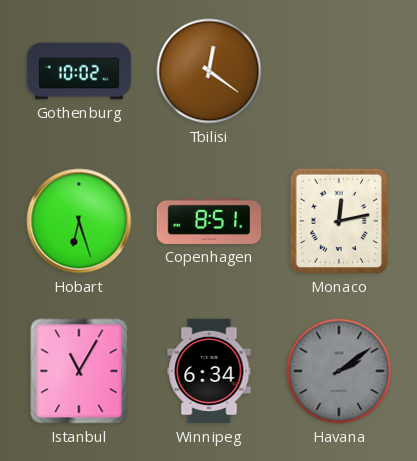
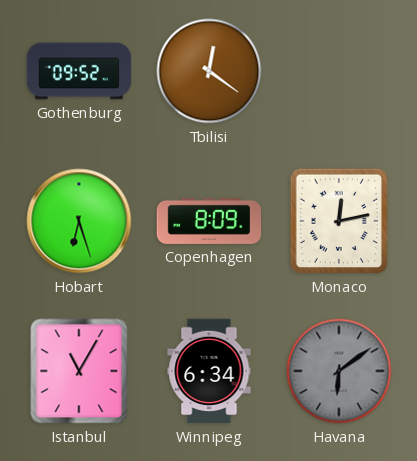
Gothenburg: 10:02 -> 09:52
Copenhagen: 8:51 -> 8:09
Havana: 2:09 -> 6:09
